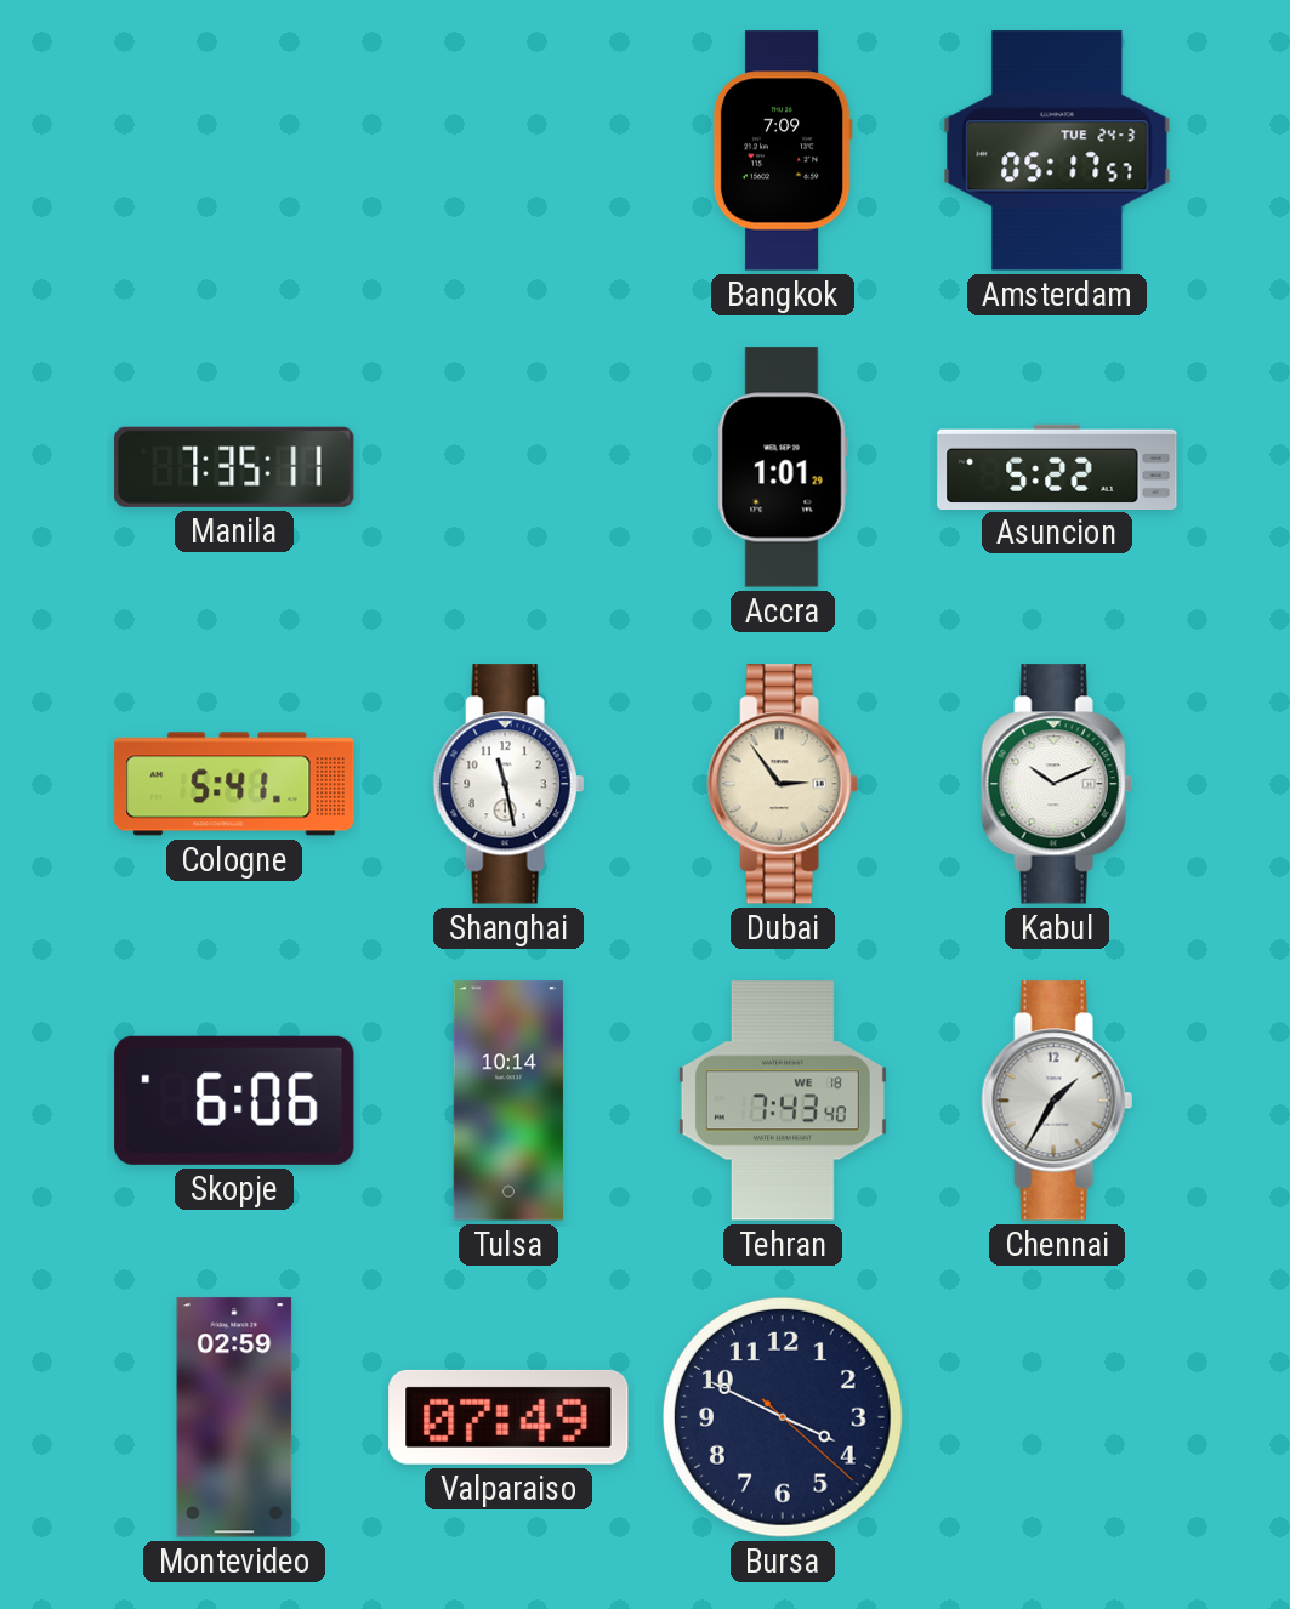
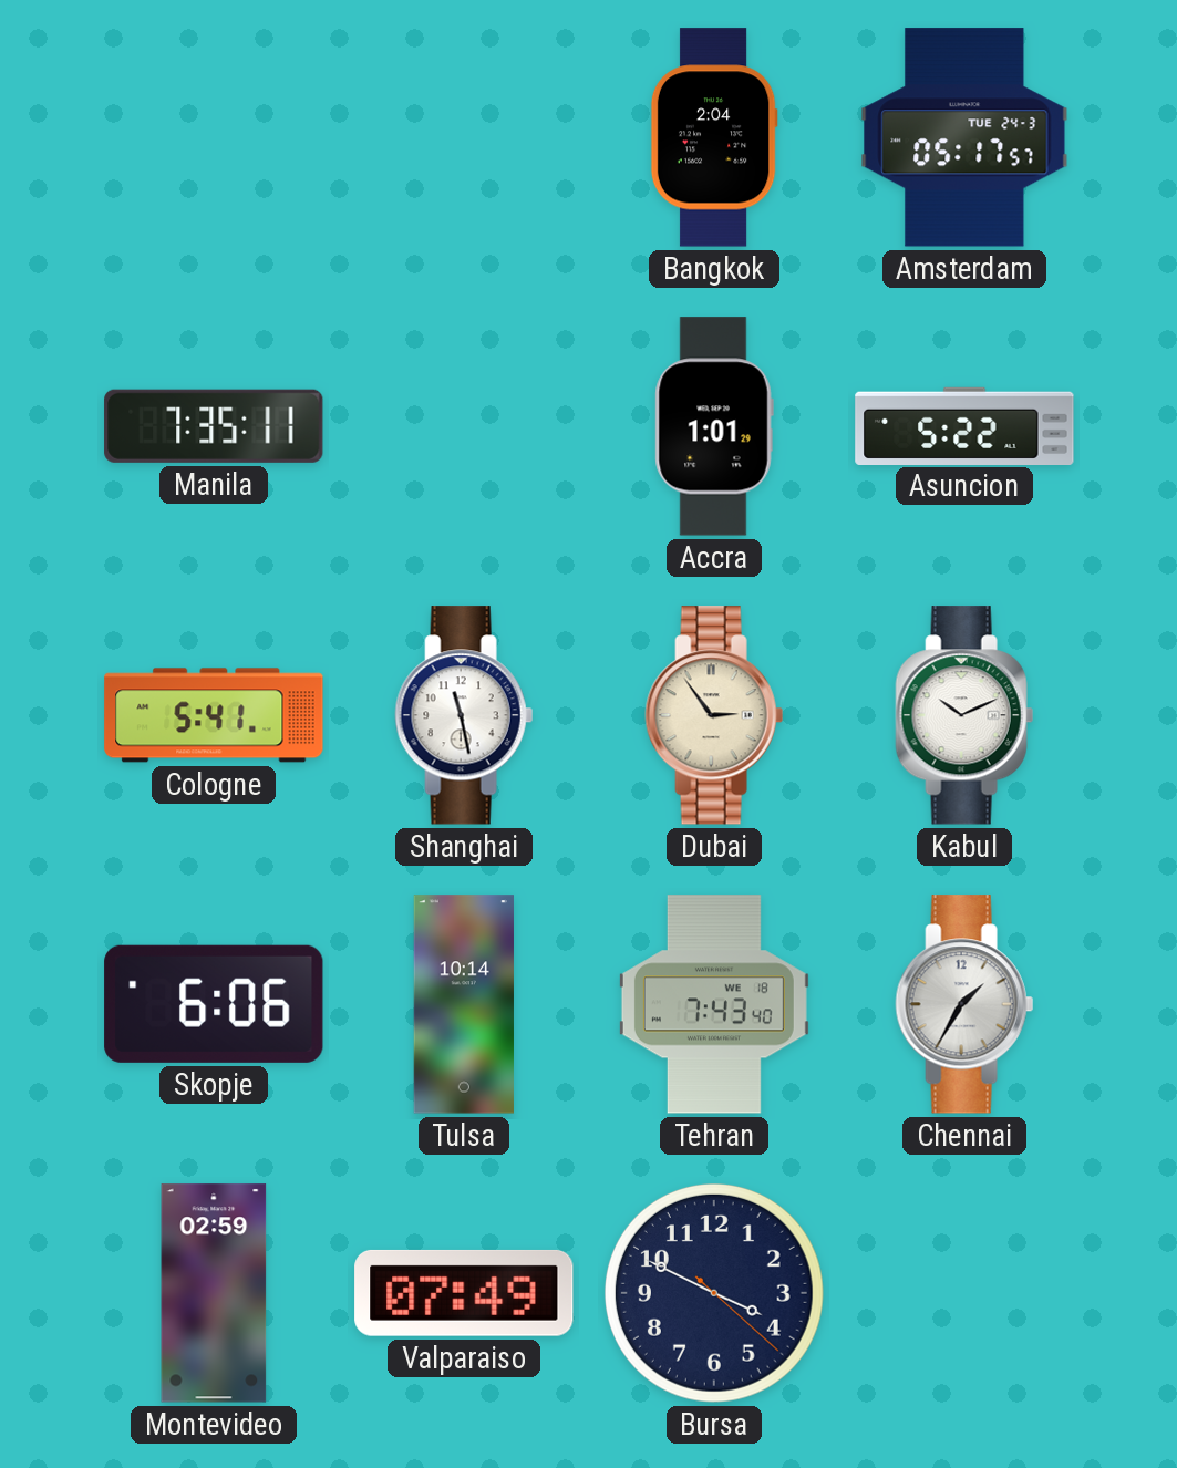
Bangkok: 7:09 -> 2:04
